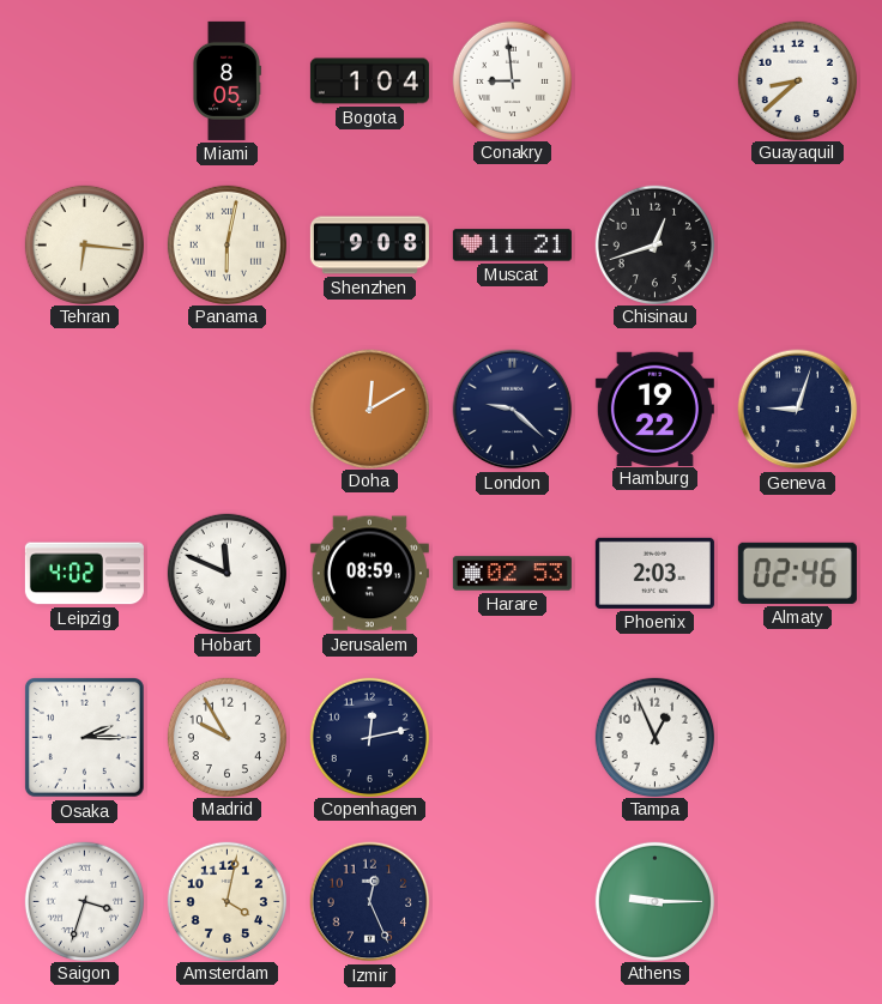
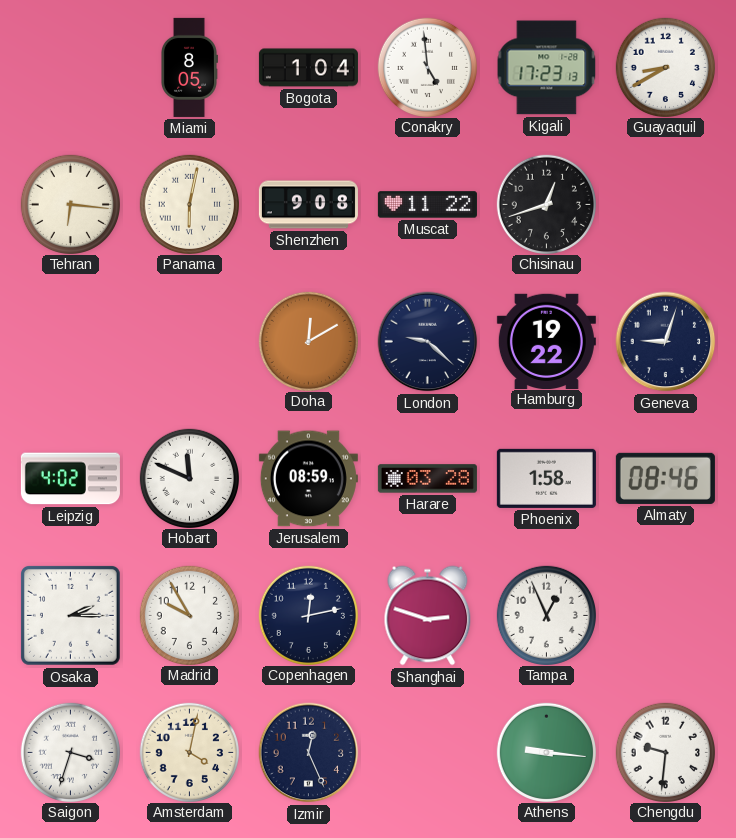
Conakry: 8:59 -> 4:59
Kigali: none -> 17:23
Guayaquil: 8:38 -> 8:40
Muscat: 11:21 -> 11:22
Harare: 02:53 -> 03:28
Phoenix: 2:03 -> 1:58
Almaty: 02:46 -> 08:46
Shanghai: none -> 2:48
Athens: 9:15 -> 9:16
Chengdu: none -> 9:31
